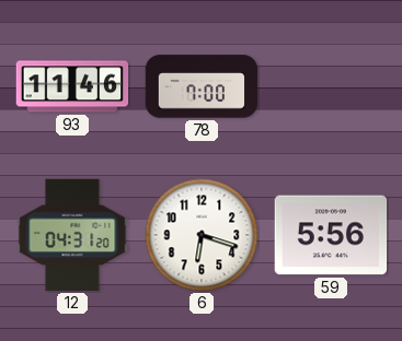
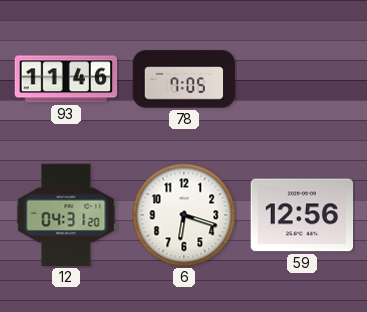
78: 7:00 -> 7:05
59: 5:56 -> 12:56
